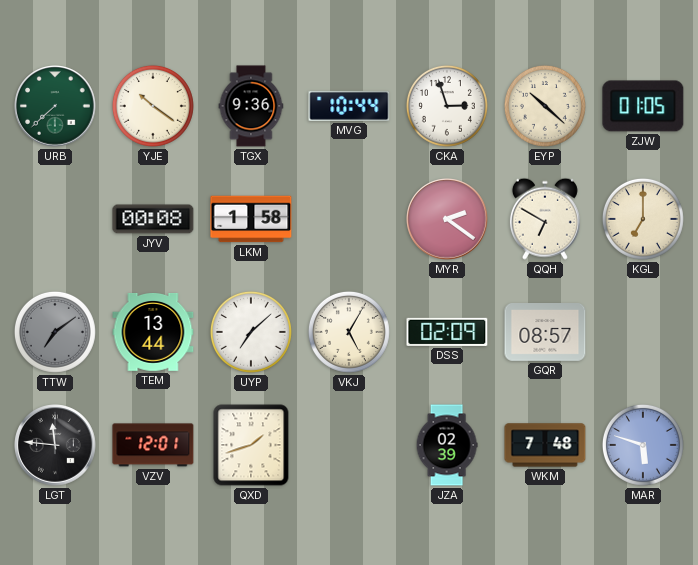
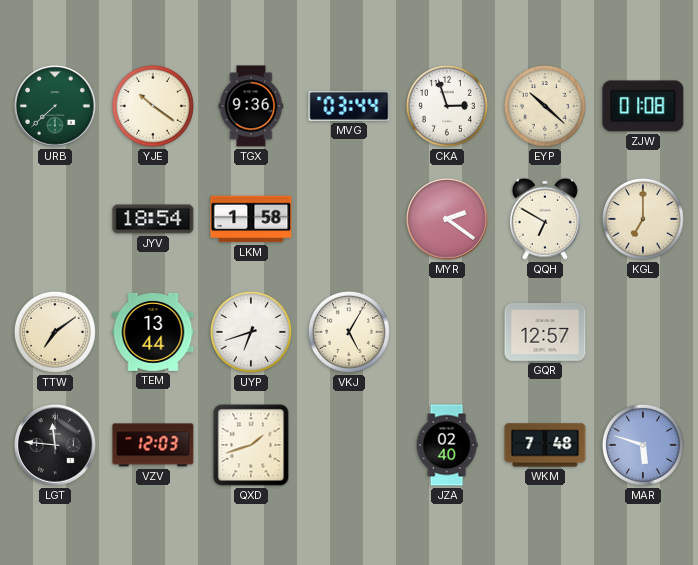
MVG: 10:44 -> 03:44
ZJW: 01:05 -> 01:08
JYV: 00:08 -> 18:54
TTW dial: grey -> cream
UYP: 7:08 -> 6:42
DSS: 02:09 -> none
GQR: 08:57 -> 12:57
VZV: 12:01 -> 12:03
JZA: 02:39 -> 02:40
